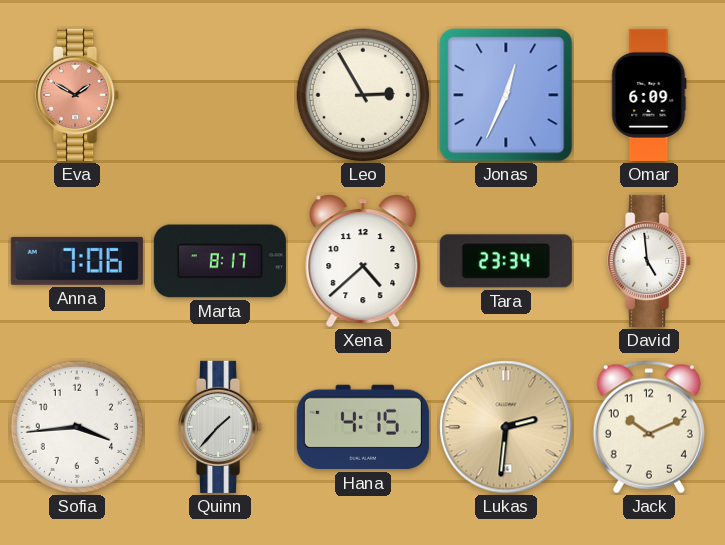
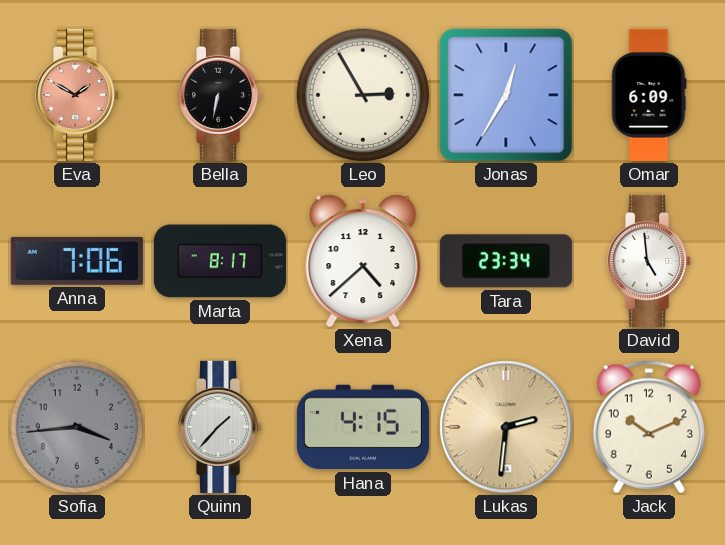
Bella: none -> 6:32
Jonas: 12:34 -> 12:35
Sofia dial: white -> grey
